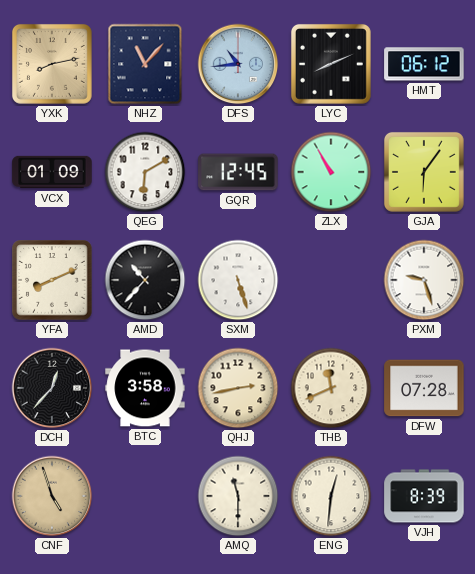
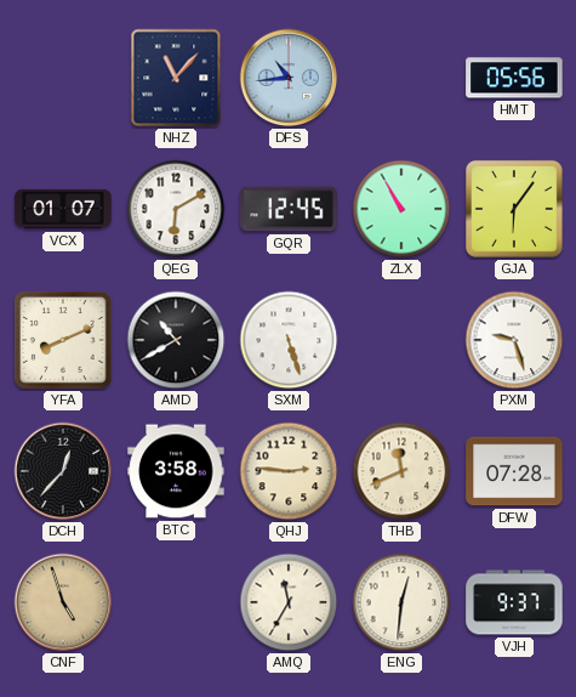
YXK: 8:13 -> none
LYC: 8:11 -> none
HMT: 06:12 -> 05:56
VCX: 01:09 -> 01:07
AMD: 10:37 -> 10:40
QHJ: 2:43 -> 2:46
AMQ: 11:30 -> 11:35
VJH: 8:39 -> 9:37
